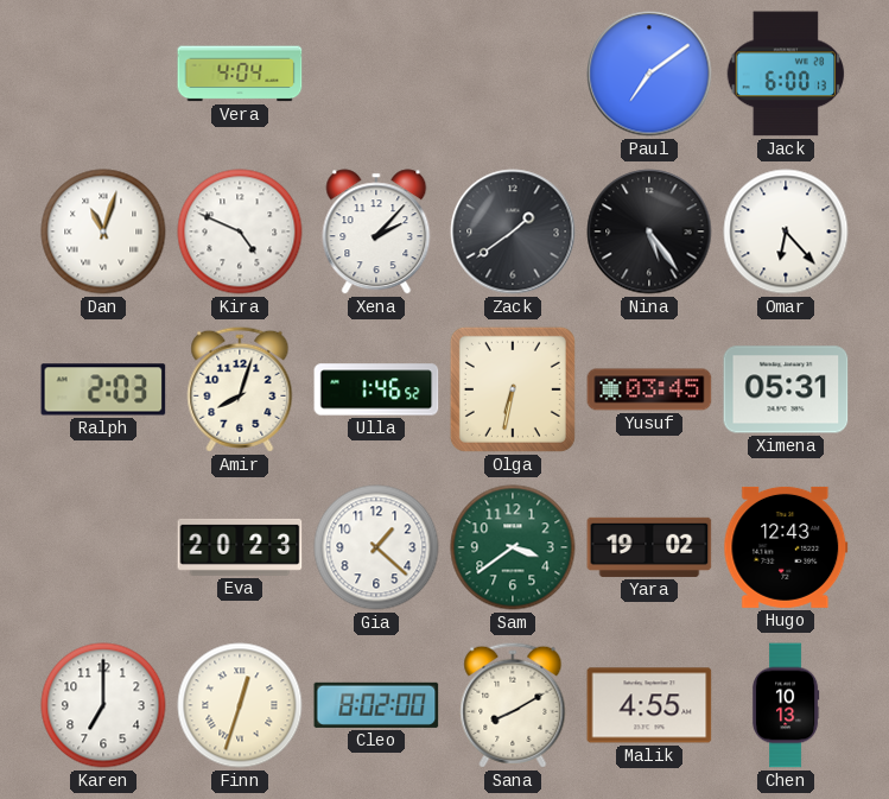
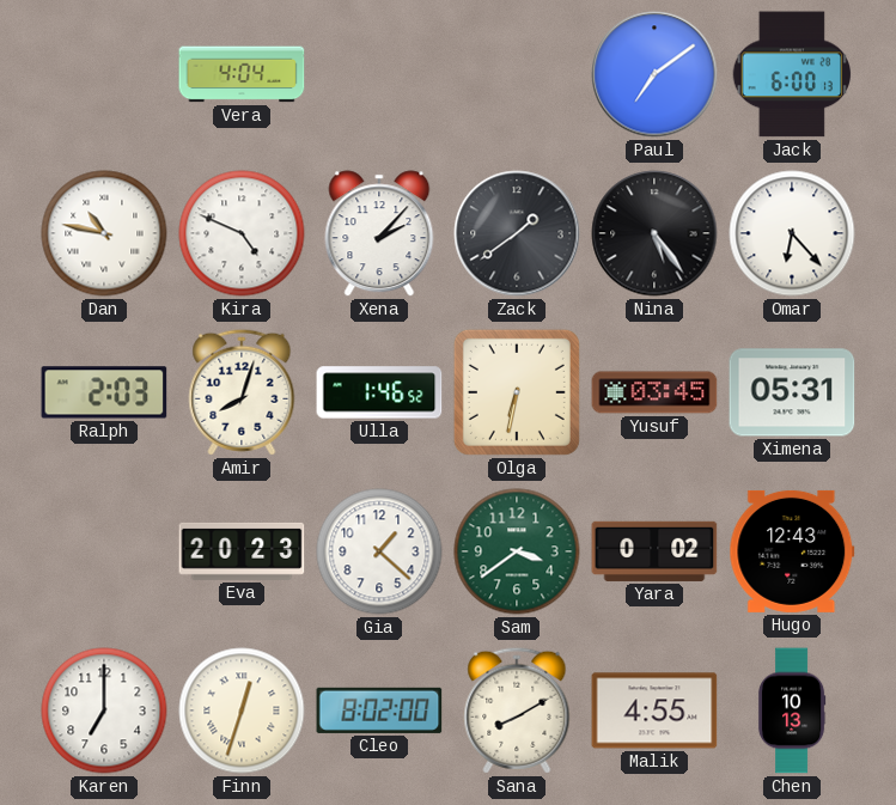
Dan: 11:03 -> 10:47
Yara: 19:02 -> 0:02
